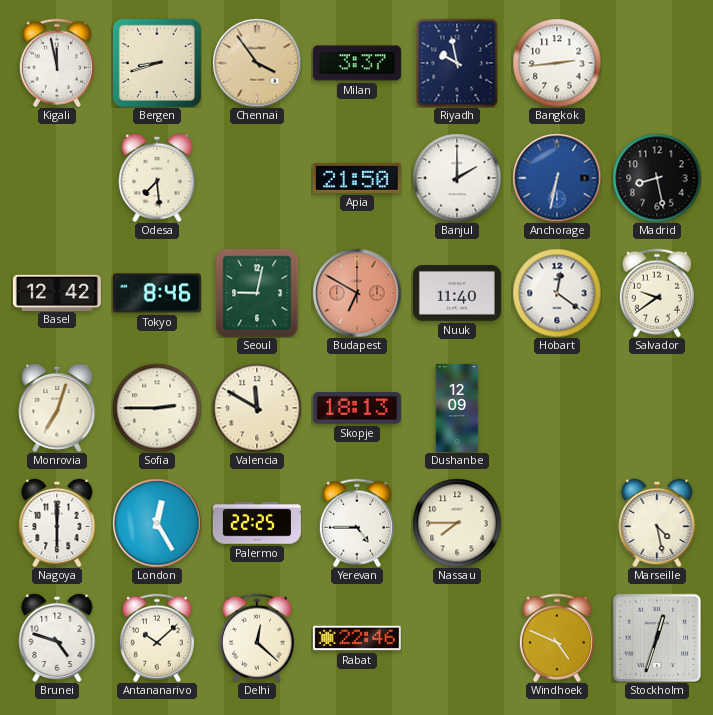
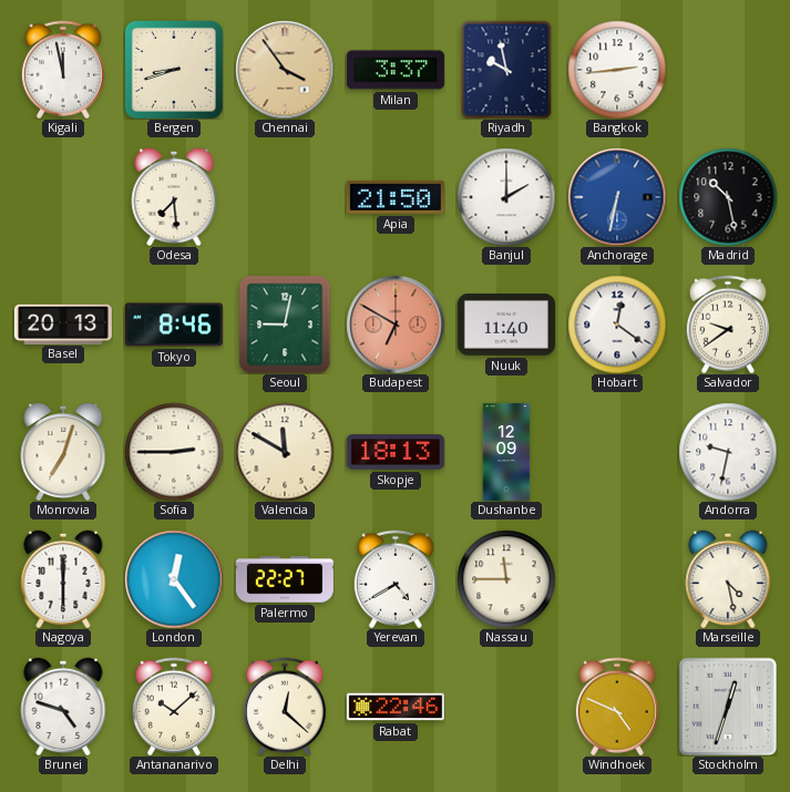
Madrid: 8:28 -> 10:28
Basel: 12:42 -> 20:13
Andorra: none -> 9:32
London: 12:25 -> 12:24
Palermo: 22:25 -> 22:27
Yerevan: 4:45 -> 4:40
Nassau: 7:45 -> 11:45
